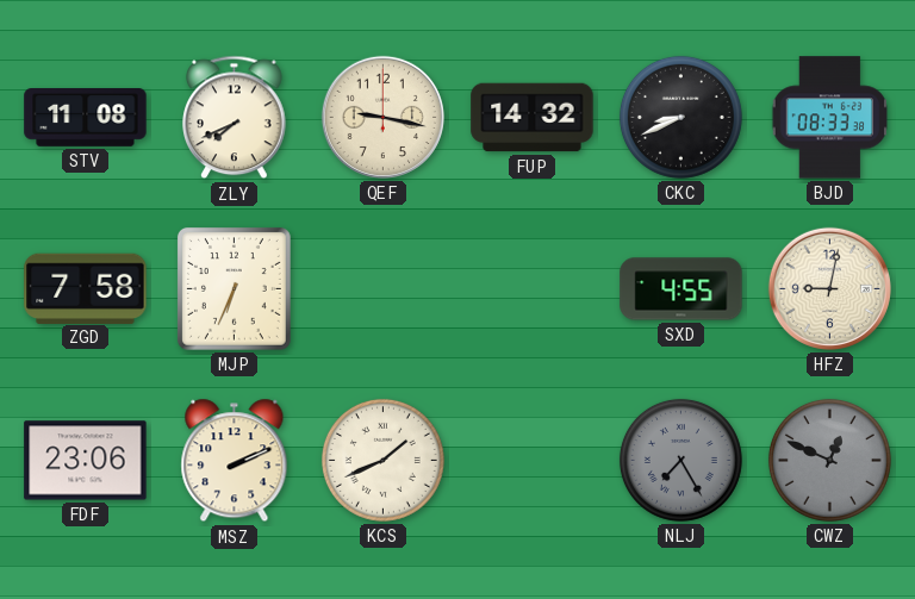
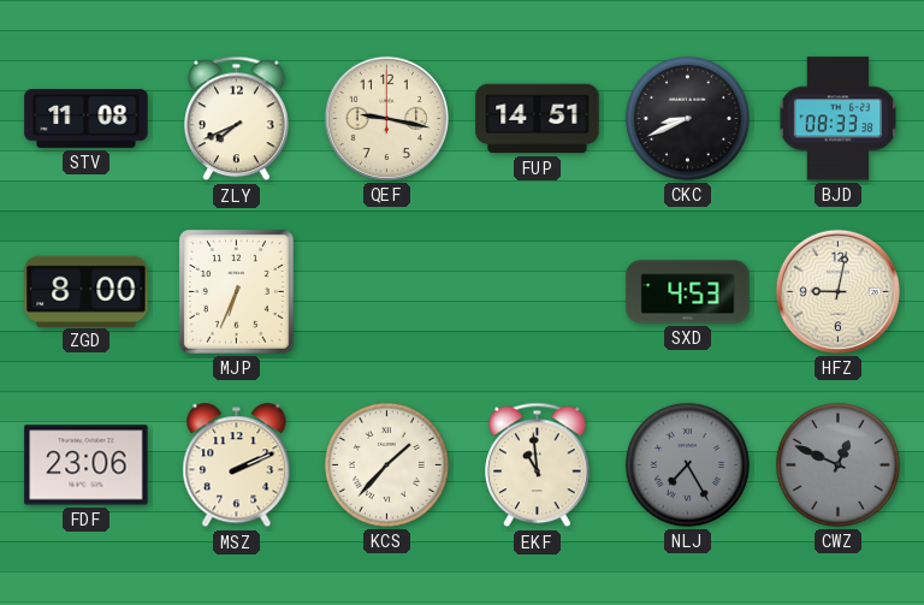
FUP: 14:32 -> 14:51
ZGD: 7:58 -> 8:00
SXD: 4:55 -> 4:53
KCS: 1:41 -> 1:37
EKF: none -> 10:59
